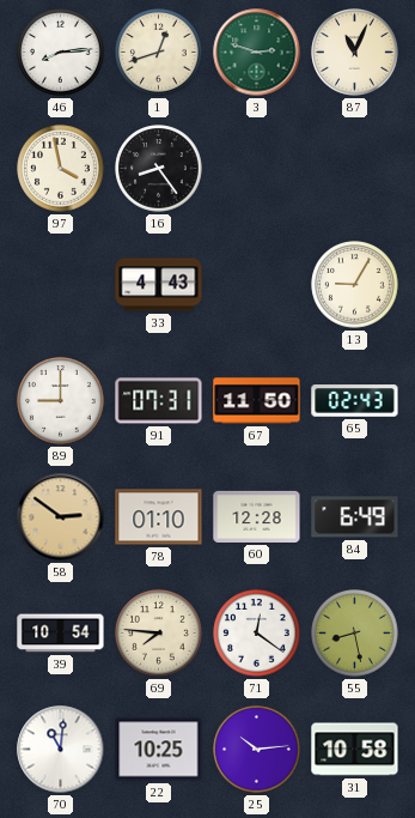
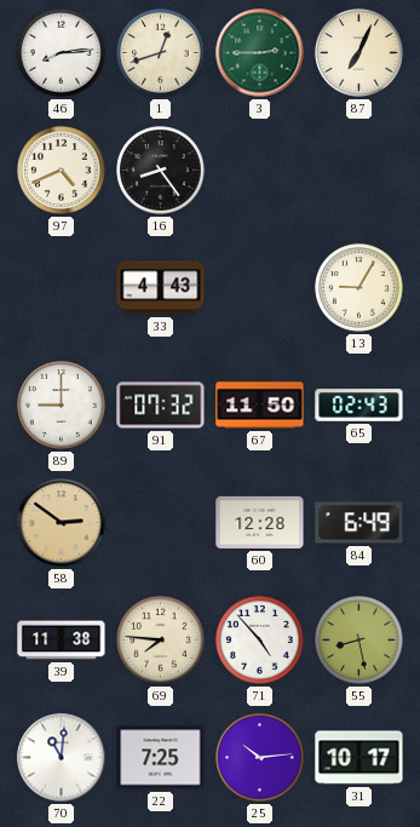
3: 2:48 -> 2:45
87: 11:04 -> 7:04
97: 3:58 -> 4:41
91: 07:31 -> 07:32
78: 01:10 -> none
39: 10:54 -> 11:38
71: 12:21 -> 4:53
22: 10:25 -> 7:25
31: 10:58 -> 10:17
